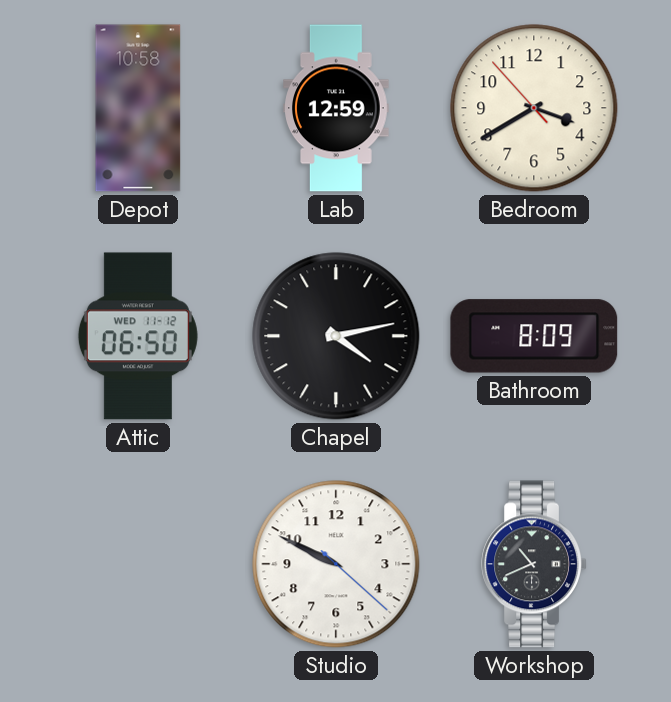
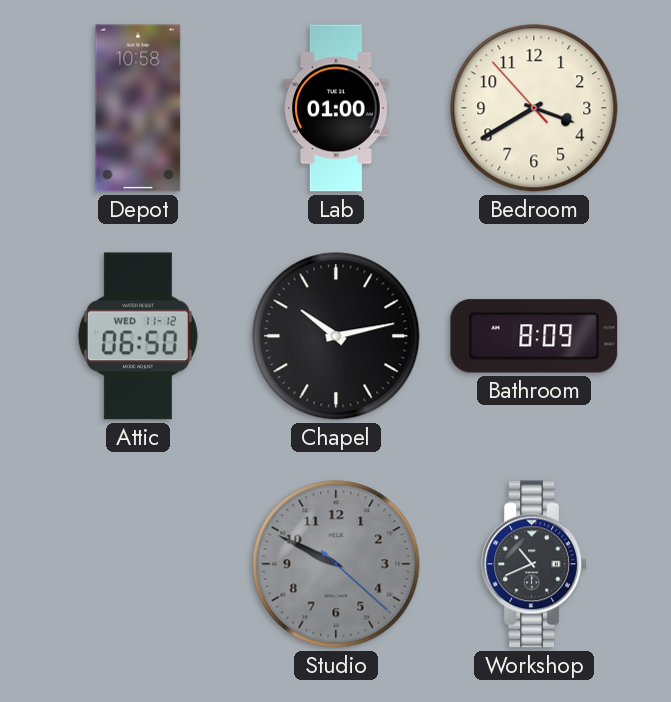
Lab: 12:59 -> 01:00
Chapel: 4:13 -> 10:13
Studio dial: white -> grey
